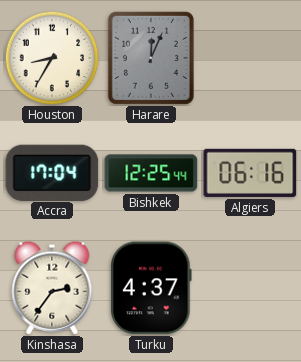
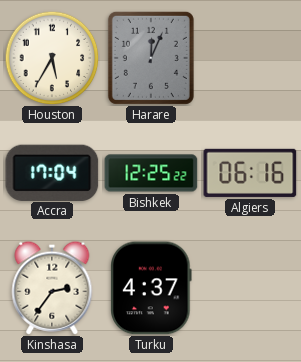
Houston: 8:35 -> 5:35
Bishkek: 12:25:44 -> 12:25:22
